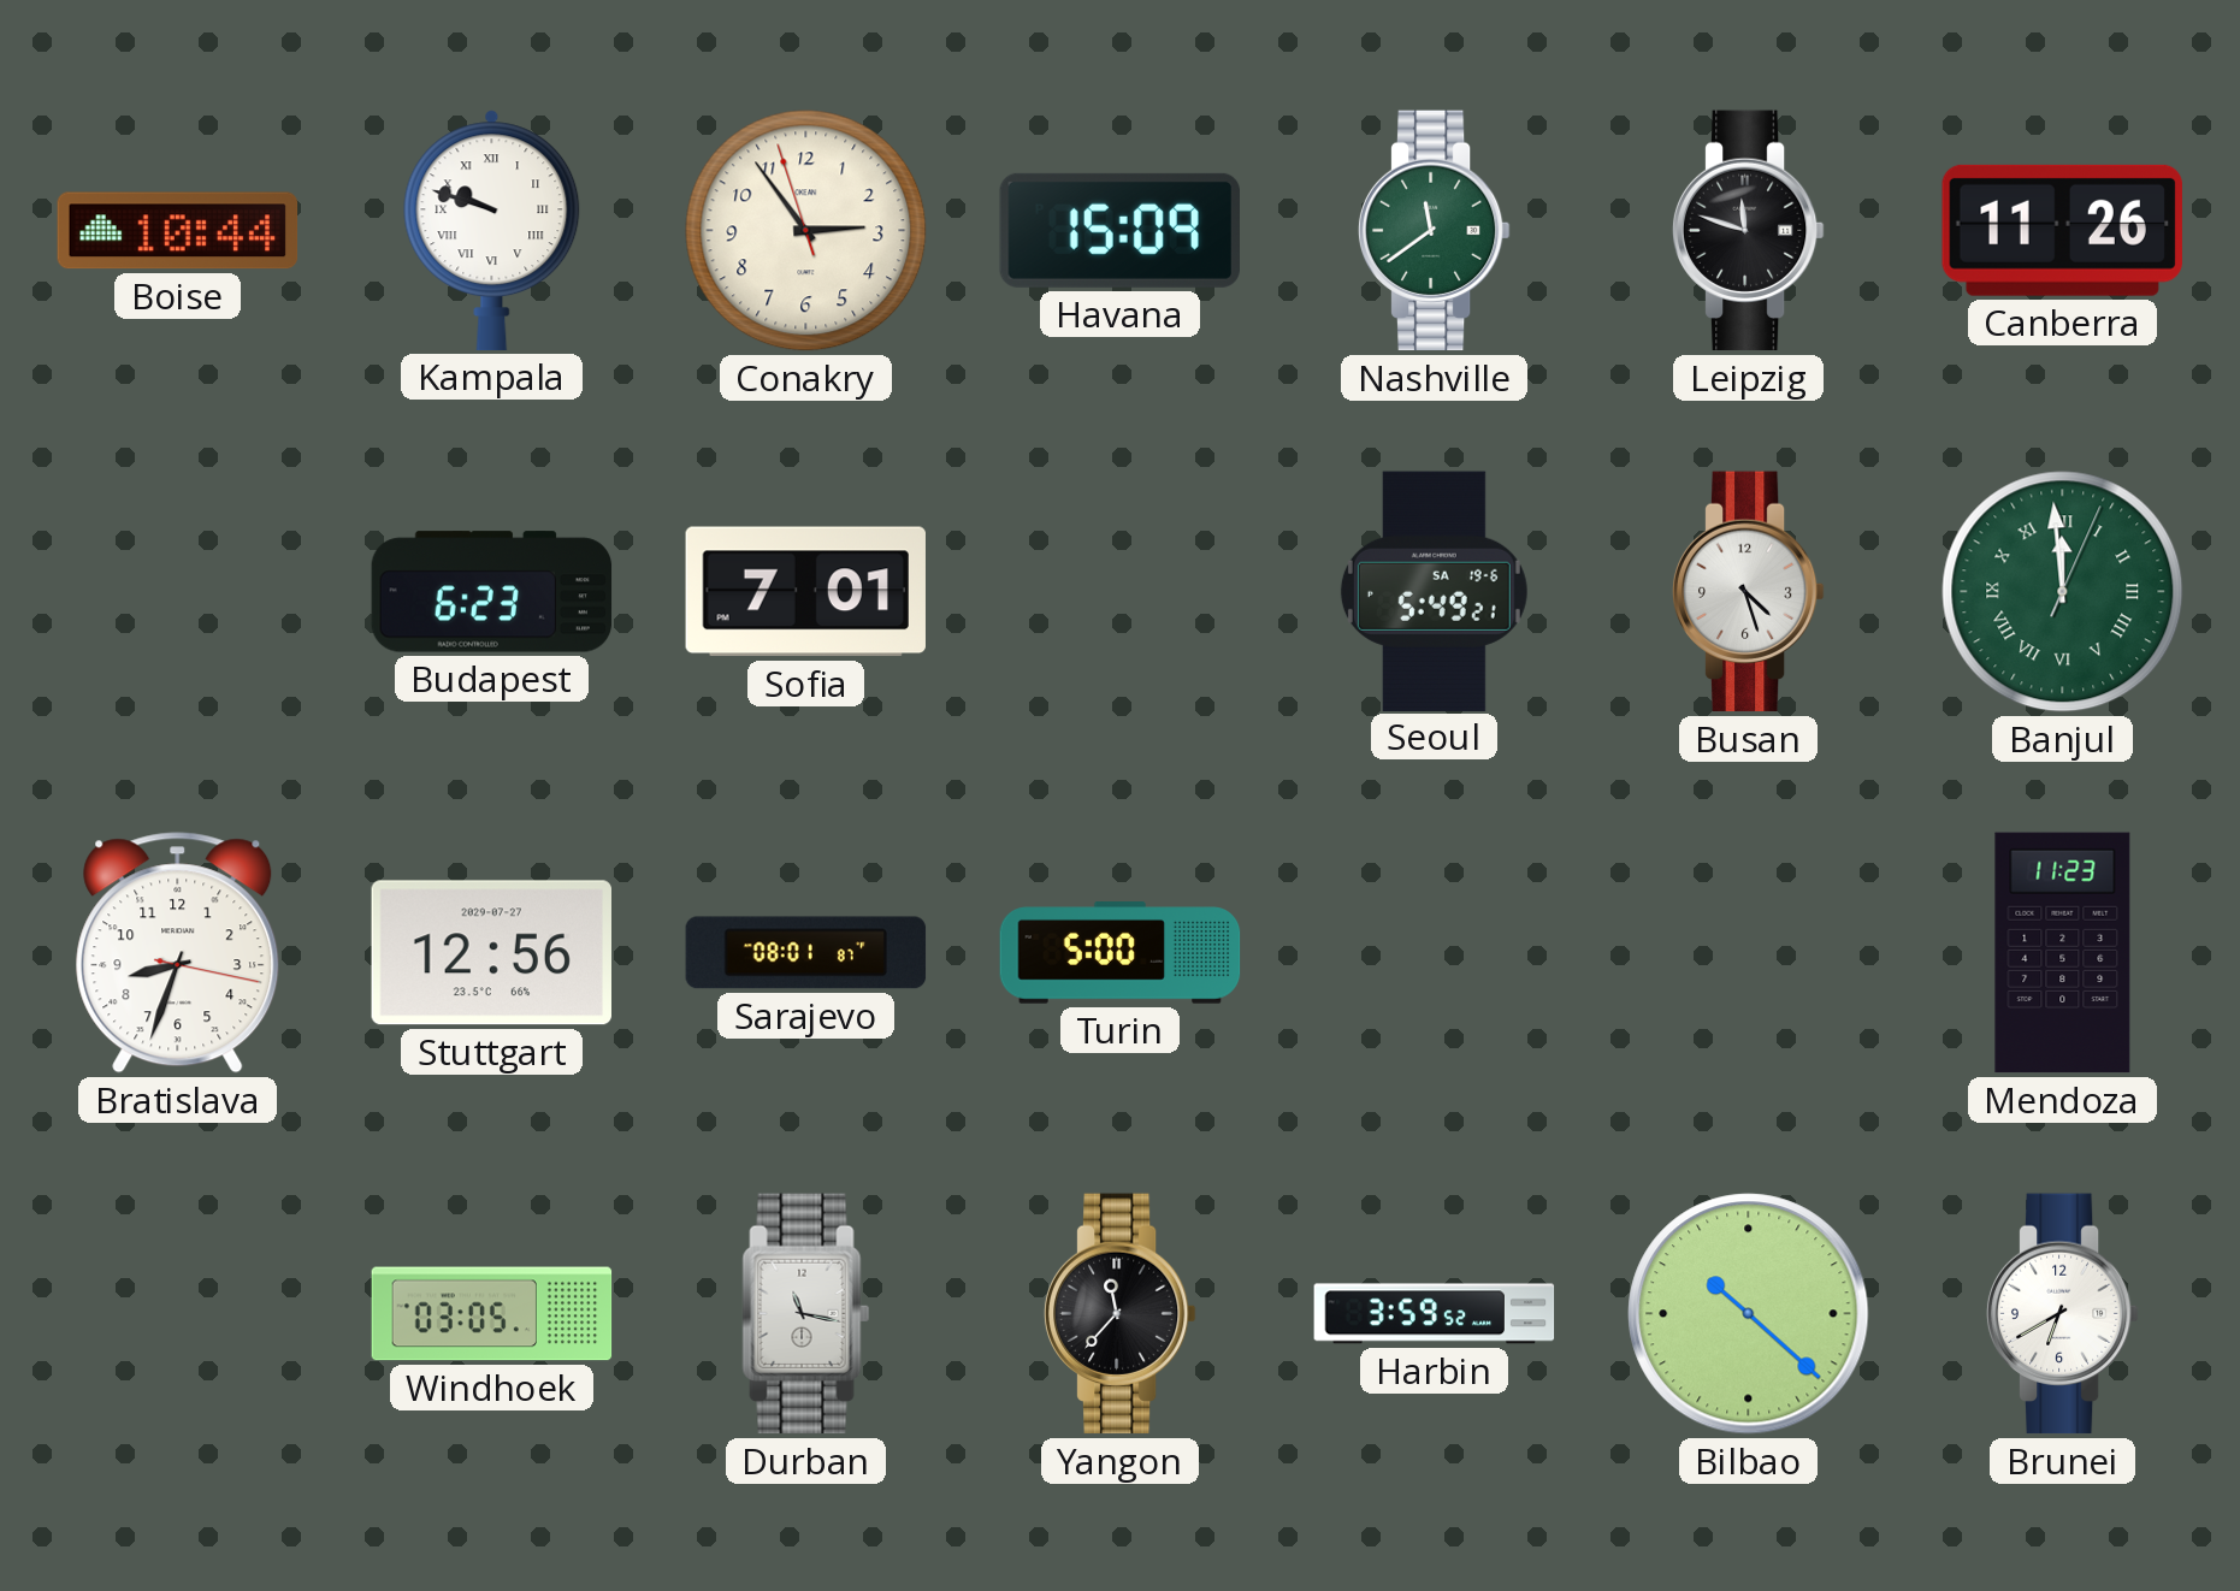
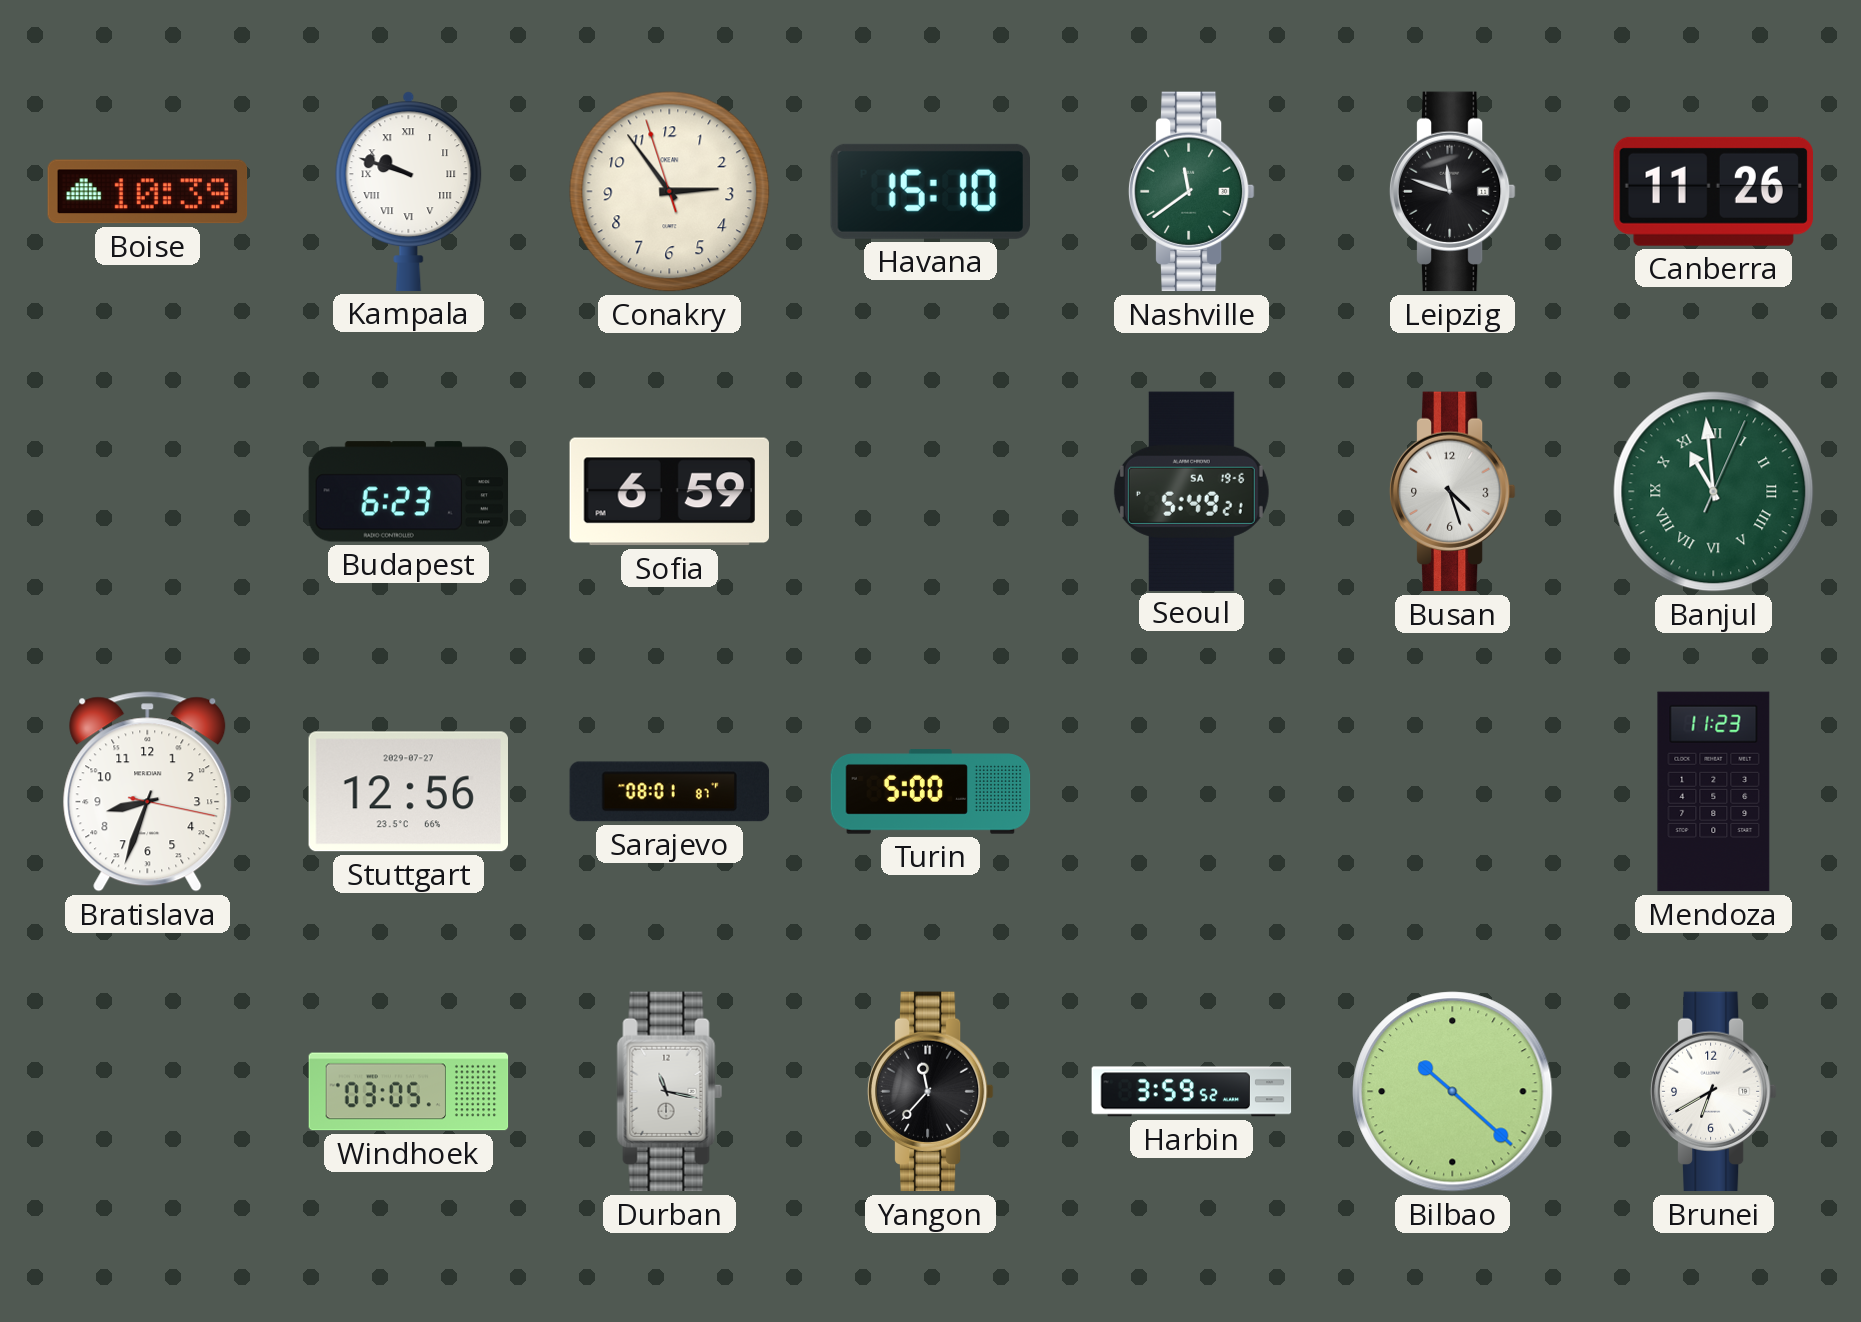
Boise: 10:44 -> 10:39
Havana: 15:09 -> 15:10
Sofia: 7:01 -> 6:59
Banjul: 11:59 -> 10:59
